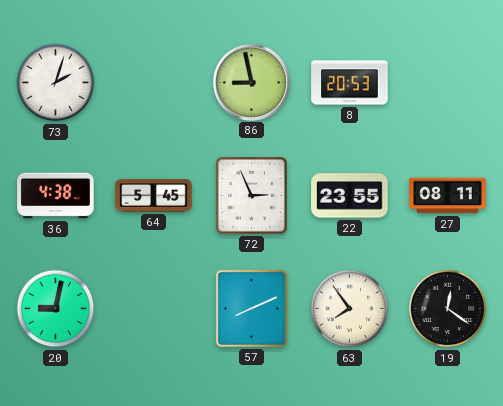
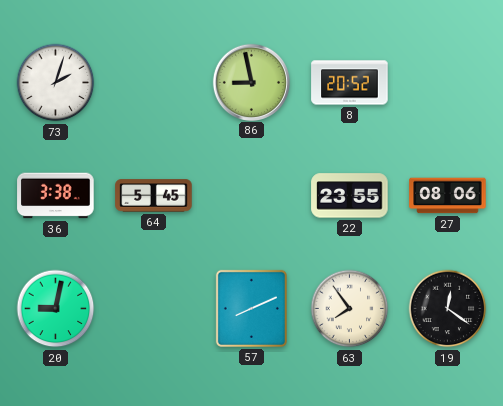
8: 20:53 -> 20:52
36: 4:38 -> 3:38
72: 2:56 -> none
27: 08:11 -> 08:06
